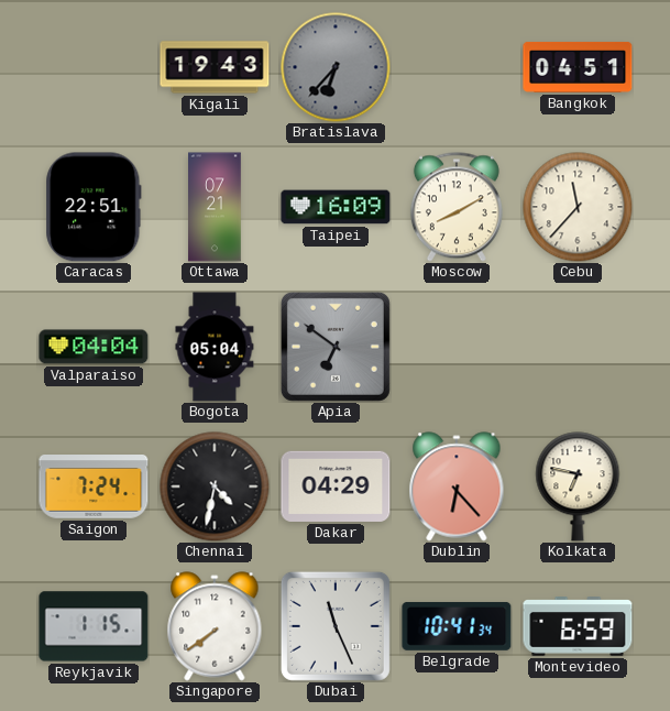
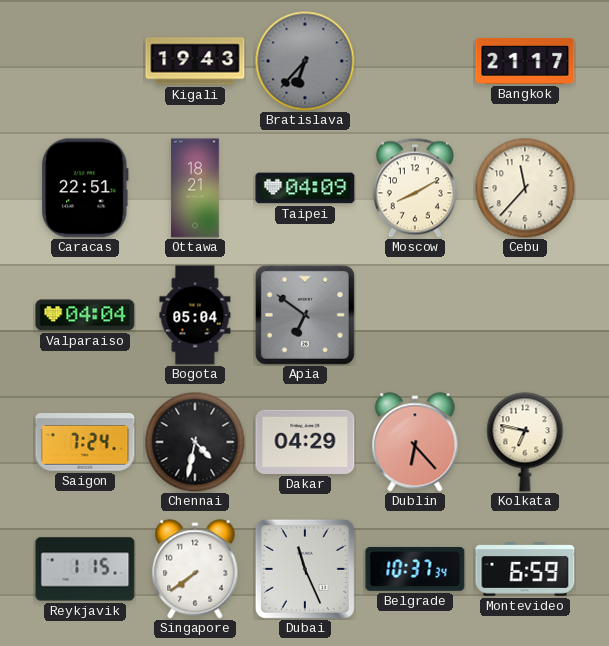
Bangkok: 04:51 -> 21:17
Ottawa: 07:21 -> 18:21
Taipei: 16:09 -> 04:09
Belgrade: 10:41 -> 10:37
